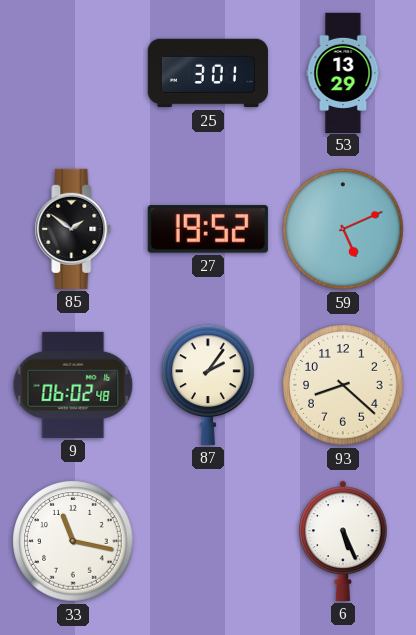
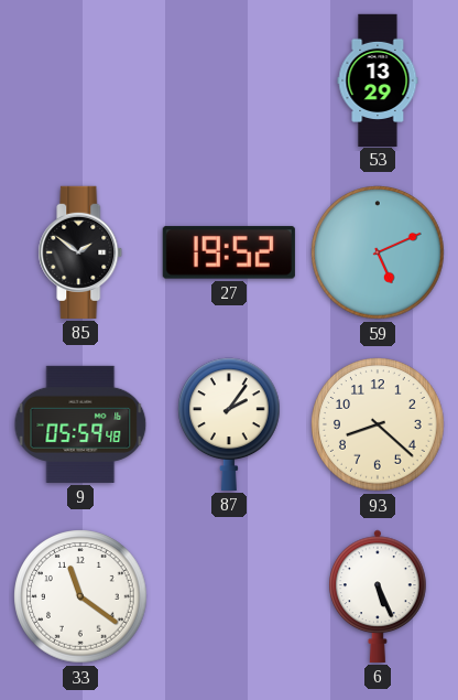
25: 3:01 -> none
9: 06:02 -> 05:59
33: 11:17 -> 11:21
